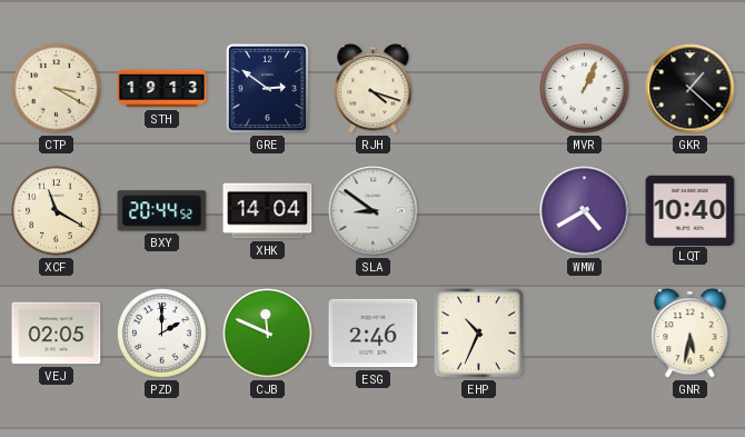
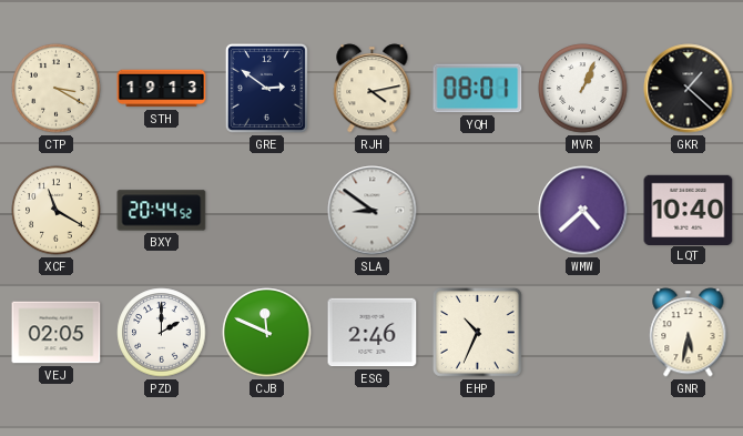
RJH: 4:18 -> 4:13
YQH: none -> 08:01
XHK: 14:04 -> none
WMW: 4:40 -> 4:38
